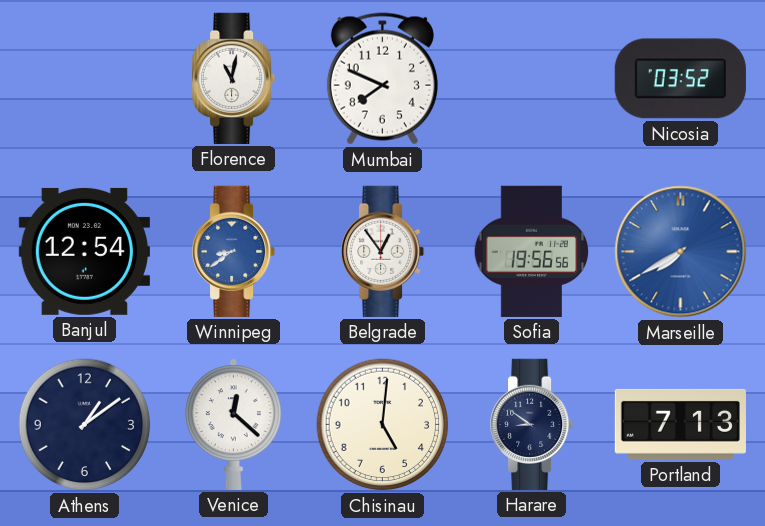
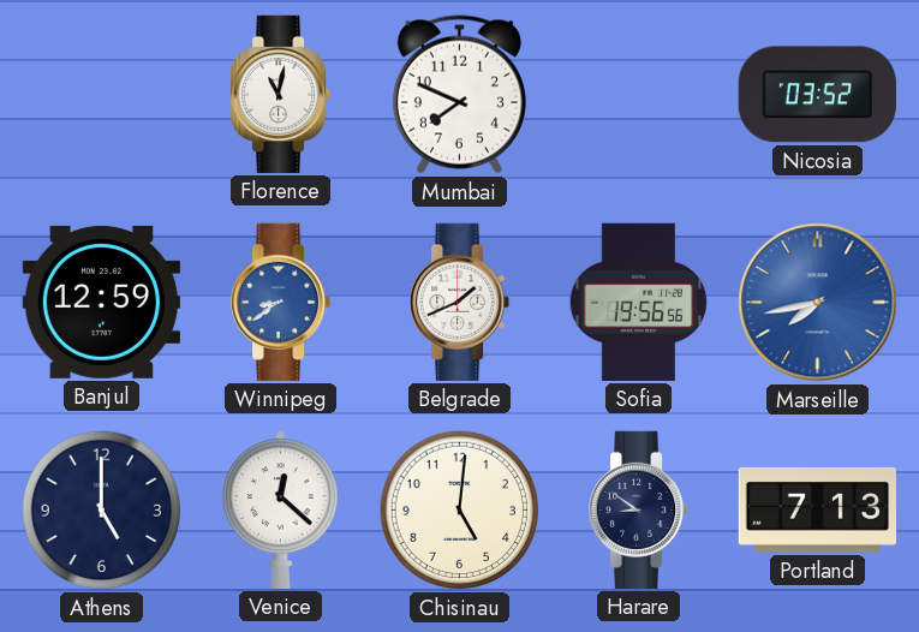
Banjul: 12:54 -> 12:59
Belgrade: 12:54 -> 1:41
Marseille: 7:40 -> 7:43
Athens: 1:09 -> 5:00
